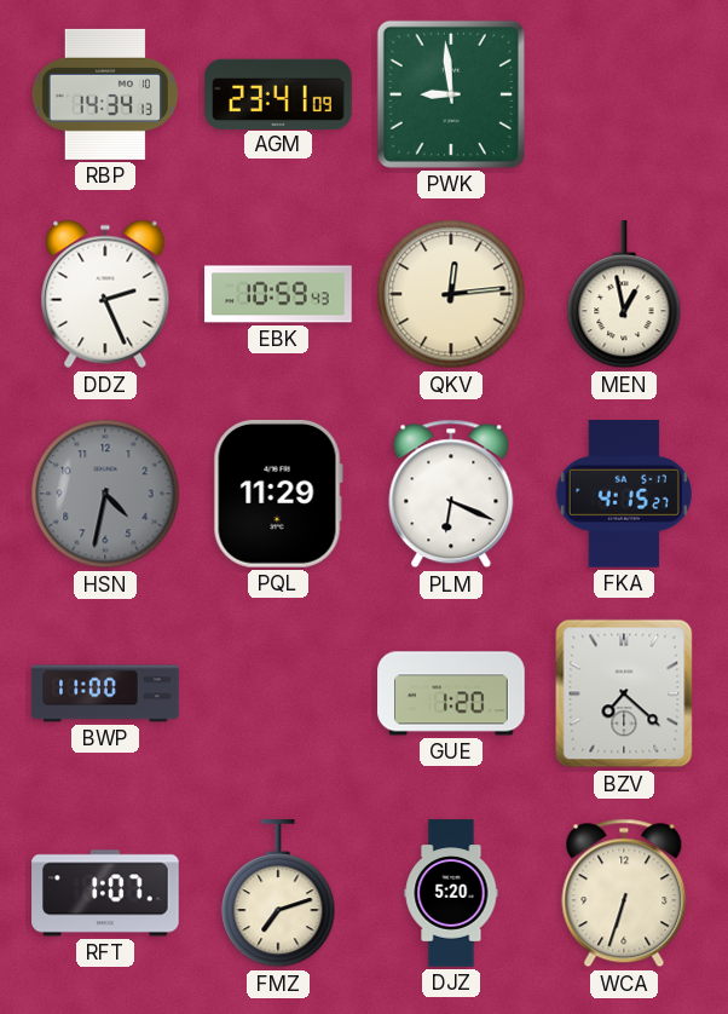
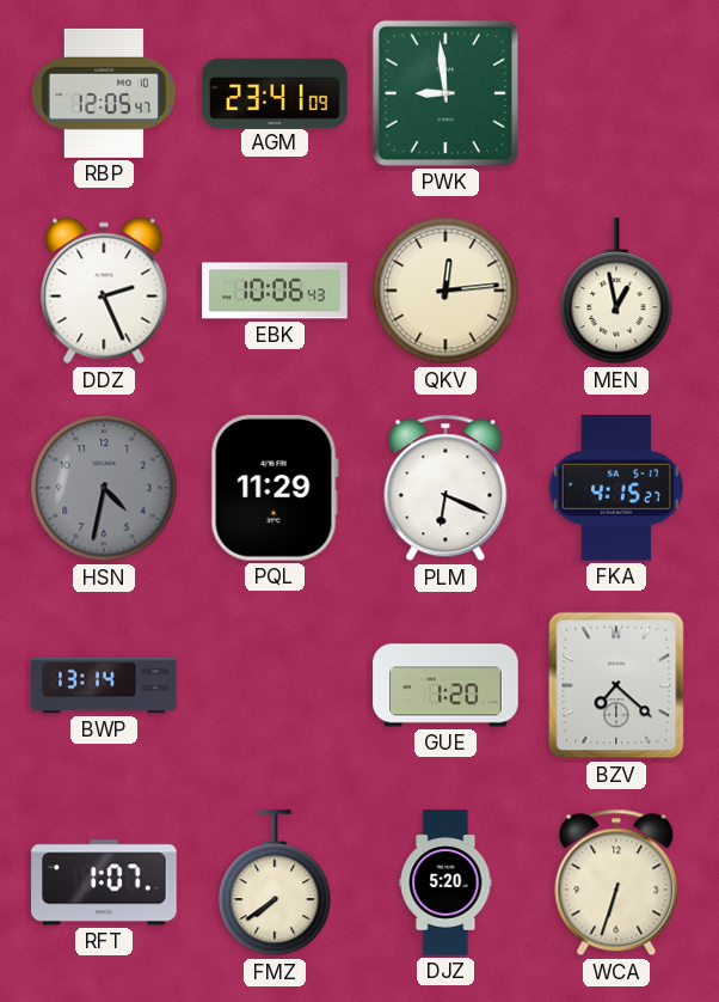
RBP: 14:34 -> 12:05
EBK: 10:59 -> 10:06
BWP: 11:00 -> 13:14
FMZ: 7:12 -> 7:39
